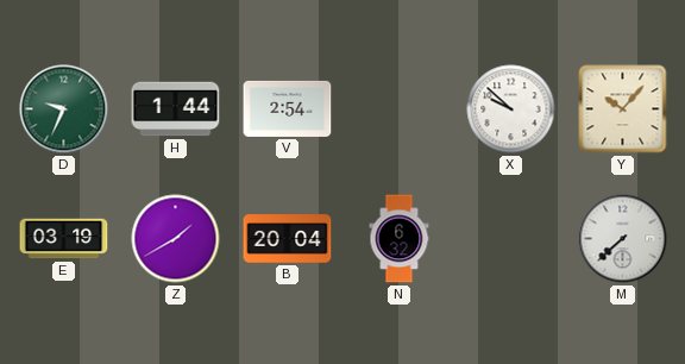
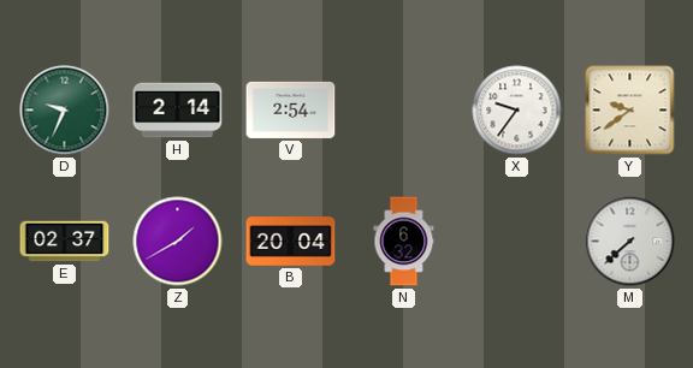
H: 1:44 -> 2:14
X: 9:52 -> 9:36
Y: 10:07 -> 9:39
E: 03:19 -> 02:37
